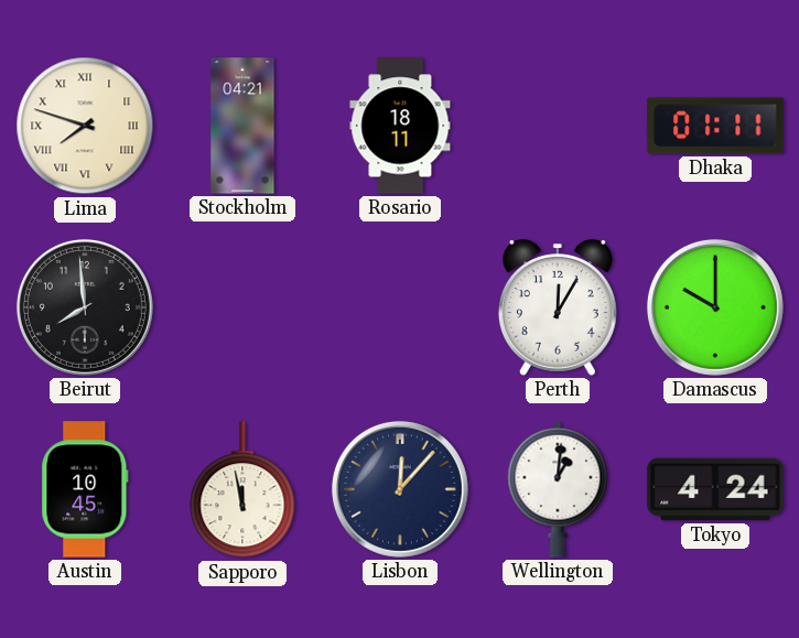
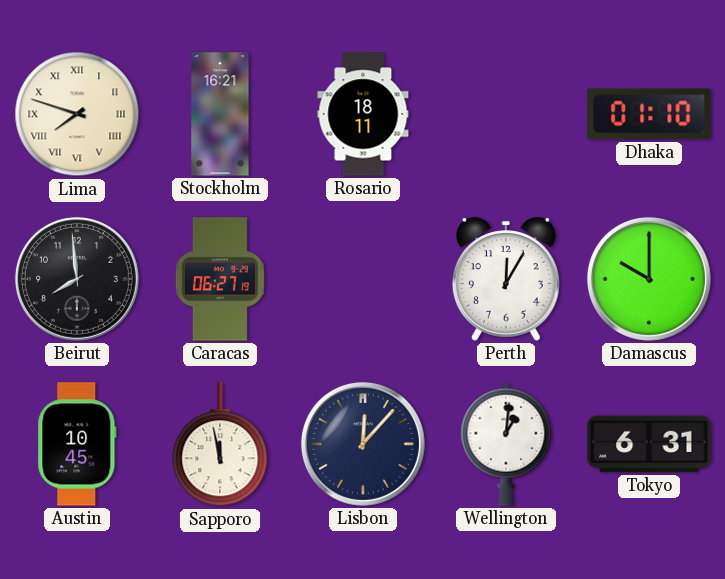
Stockholm: 04:21 -> 16:21
Dhaka: 01:11 -> 01:10
Caracas: none -> 06:27
Tokyo: 4:24 -> 6:31
